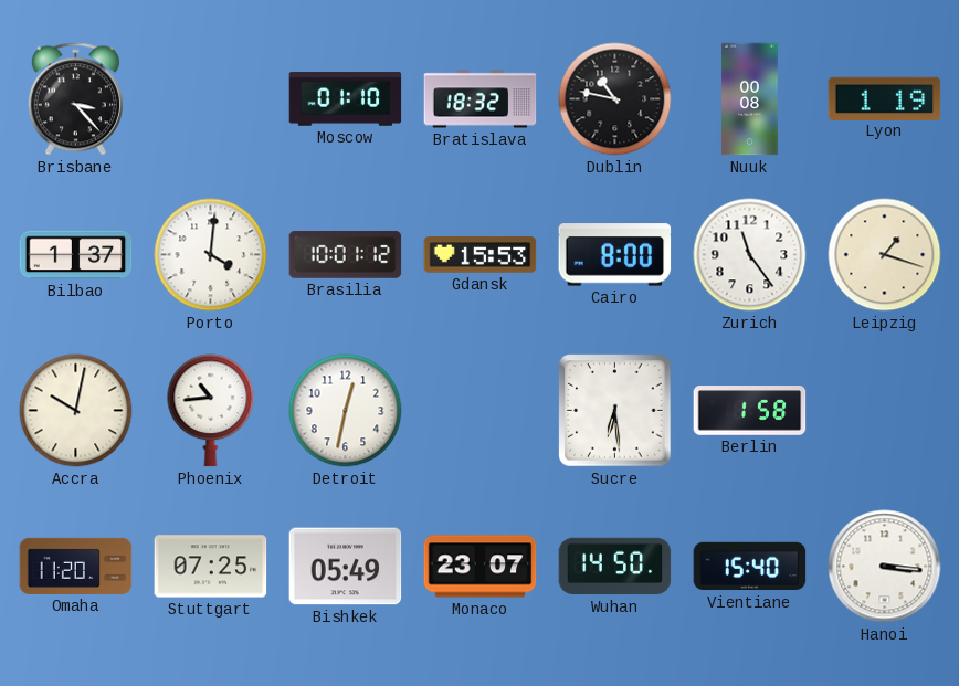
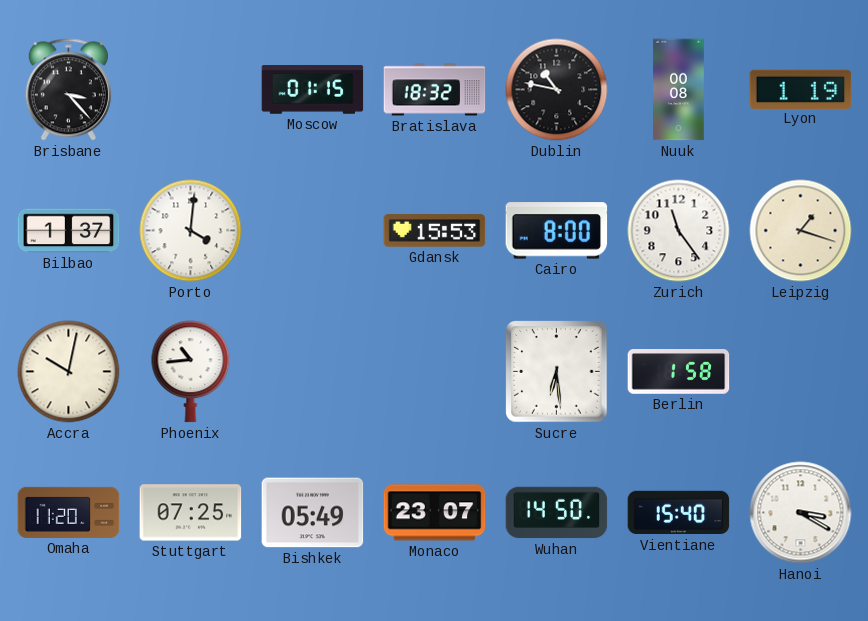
Moscow: 01:10 -> 01:15
Brasilia: 10:01 -> none
Detroit: 12:32 -> none
Hanoi: 3:16 -> 3:20
